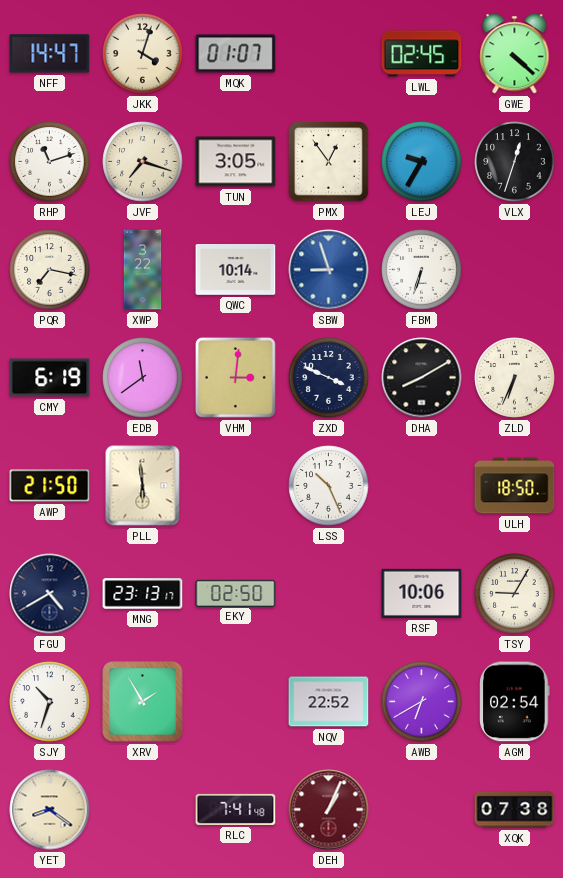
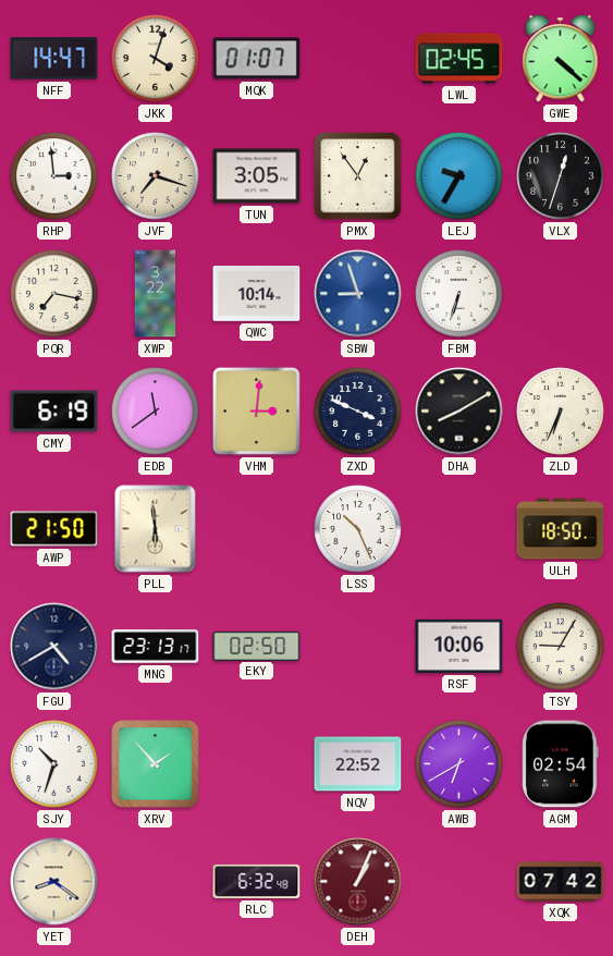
RHP: 11:12 -> 2:59
XRV: 1:55 -> 1:53
RLC: 7:41 -> 6:32
XQK: 07:38 -> 07:42
